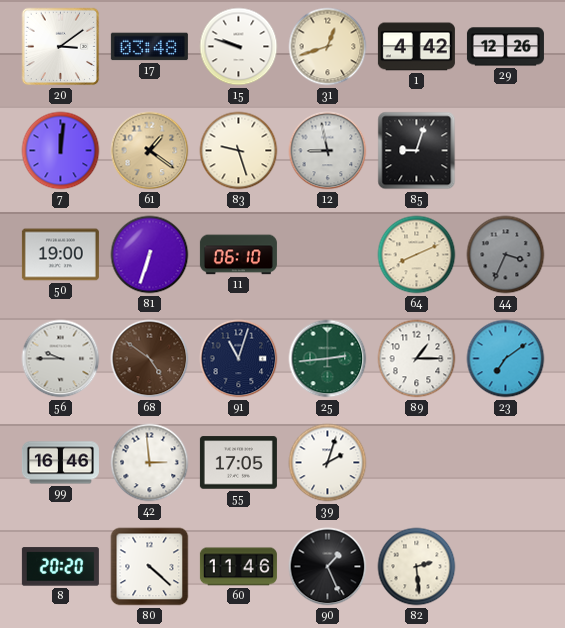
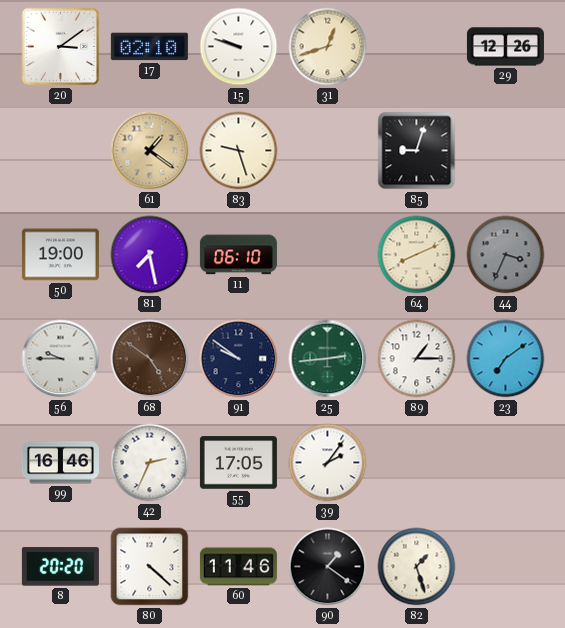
17: 03:48 -> 02:10
1: 4:42 -> none
7: 12:01 -> none
12: 8:58 -> none
81: 6:33 -> 7:28
91: 11:03 -> 9:51
42: 2:59 -> 2:34
39: 2:03 -> 2:06
90: 1:26 -> 1:21
82: 2:29 -> 1:27
